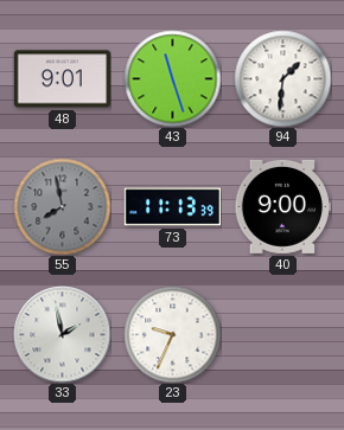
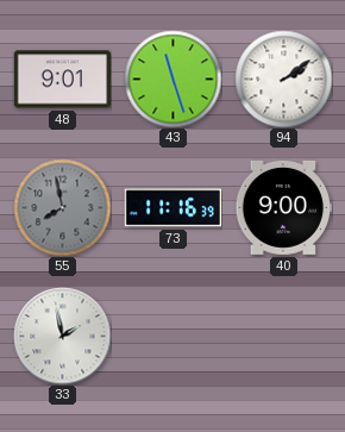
94: 1:31 -> 2:09
73: 11:13 -> 11:16
23: 9:34 -> none
